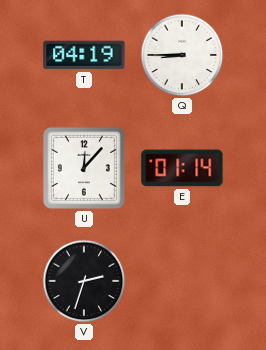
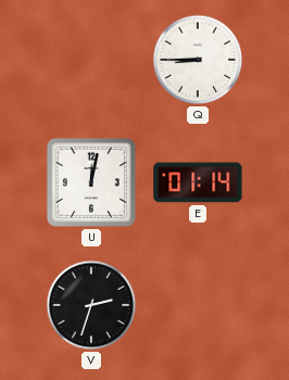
T: 04:19 -> none
U: 12:07 -> 12:02
